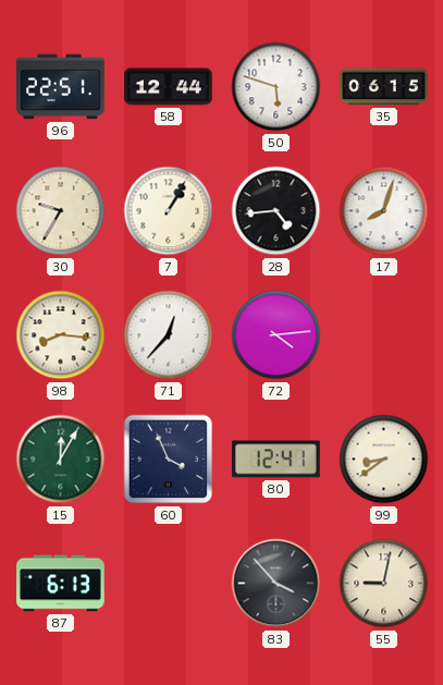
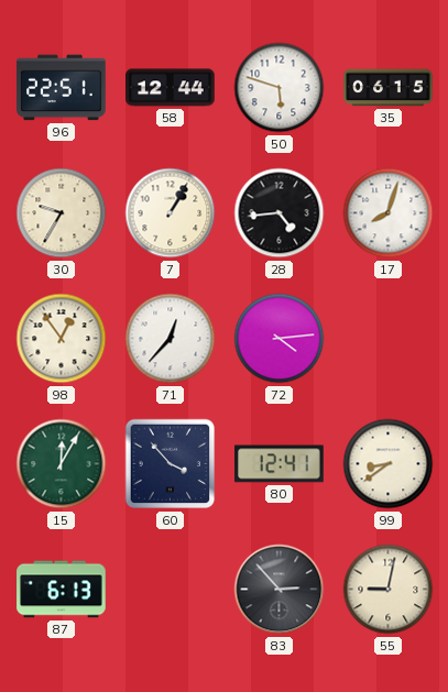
98: 8:16 -> 12:54
60: 3:56 -> 3:53
83: 3:53 -> 2:53
